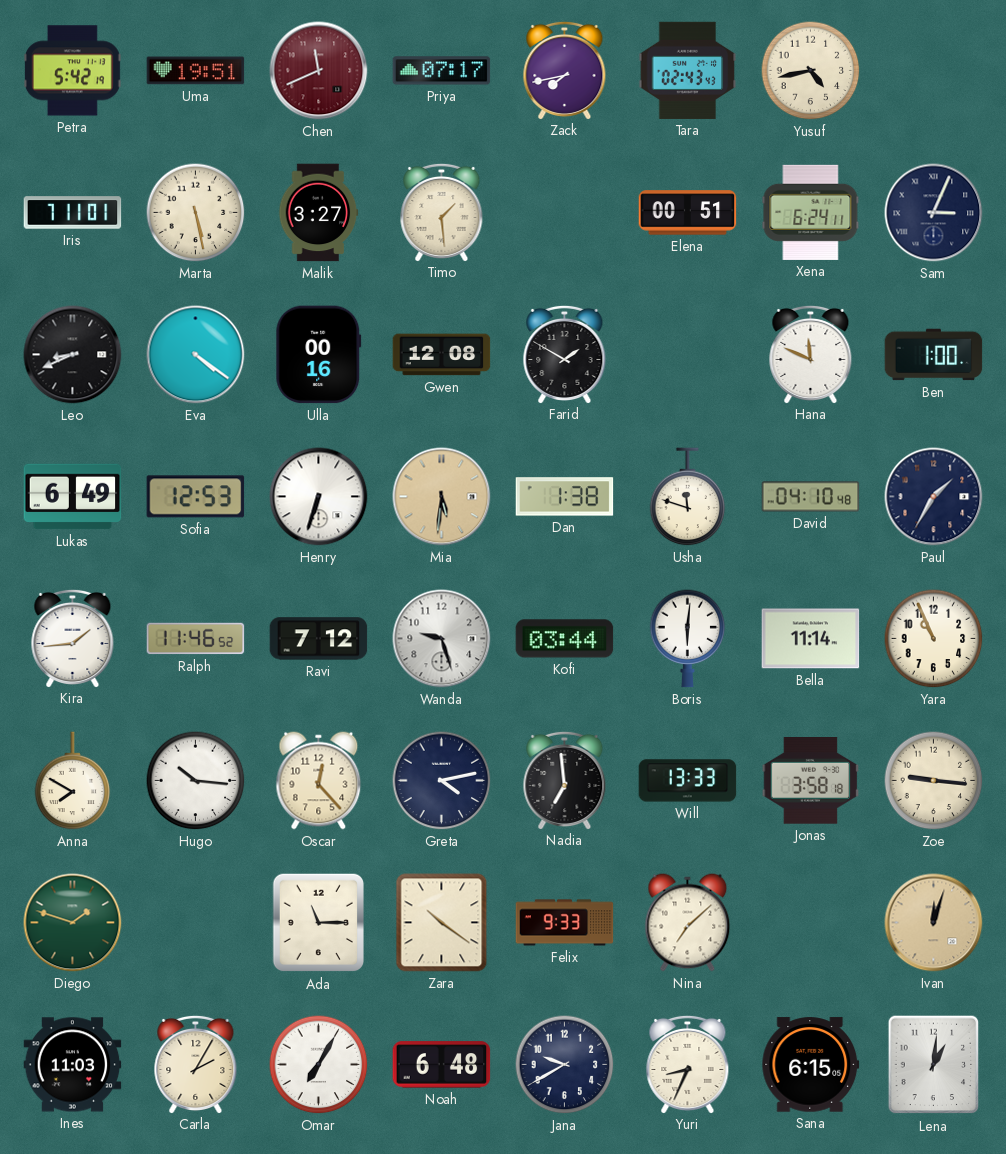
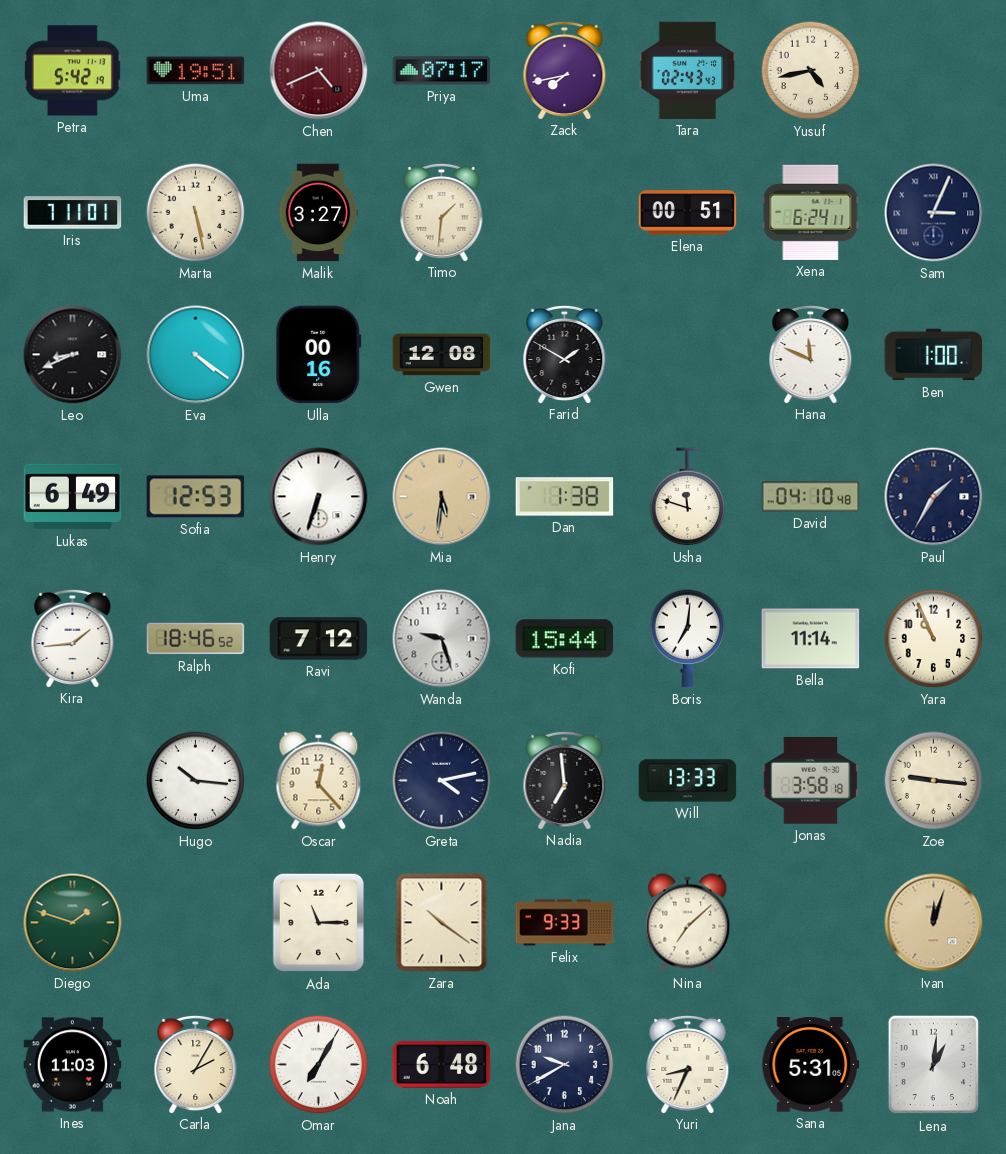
Chen: 11:41 -> 4:41
Timo: 1:29 -> 1:31
Ralph: 11:46 -> 18:46
Kofi: 03:44 -> 15:44
Boris: 6:01 -> 7:01
Anna: 7:50 -> none
Sana: 6:15 -> 5:31
